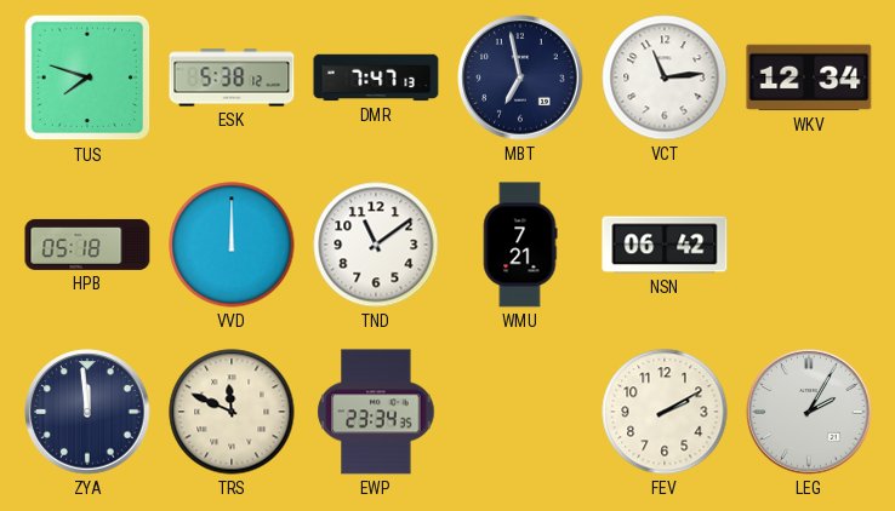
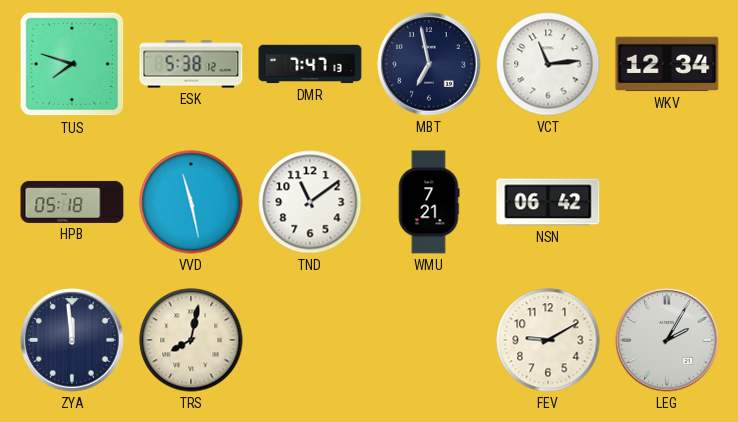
VVD: 12:00 -> 11:28
TRS: 11:49 -> 8:02
EWP: 23:34 -> none
FEV: 2:10 -> 9:10
